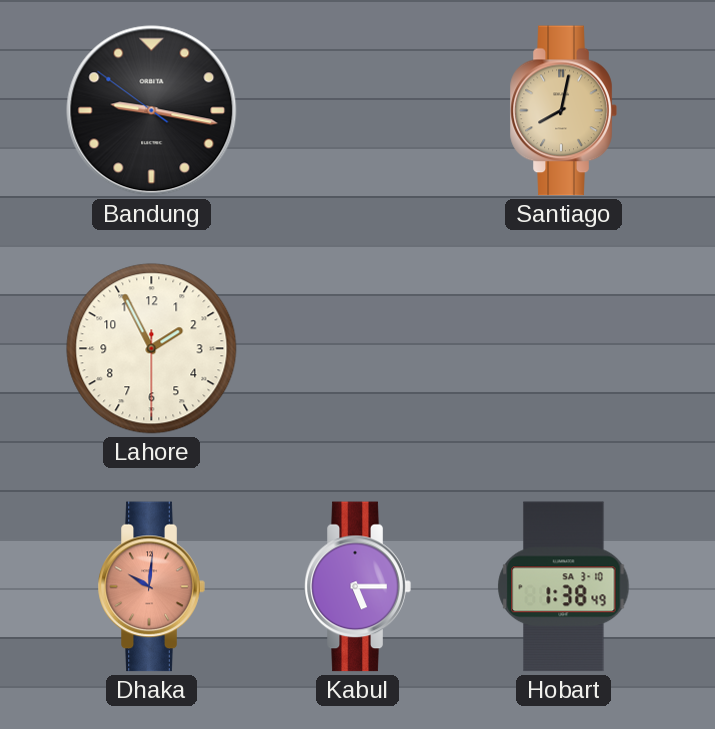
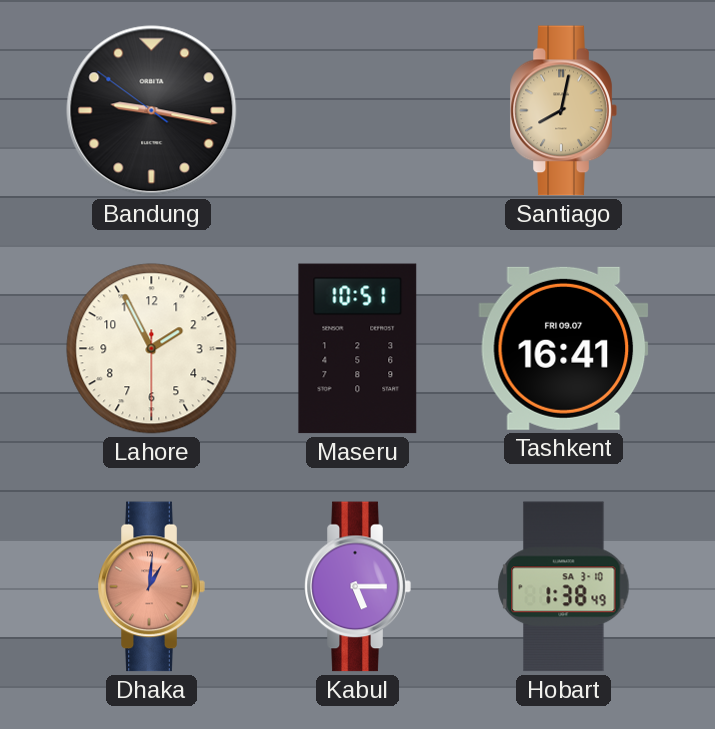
Maseru: none -> 10:51
Tashkent: none -> 16:41
Dhaka: 10:01 -> 1:01
